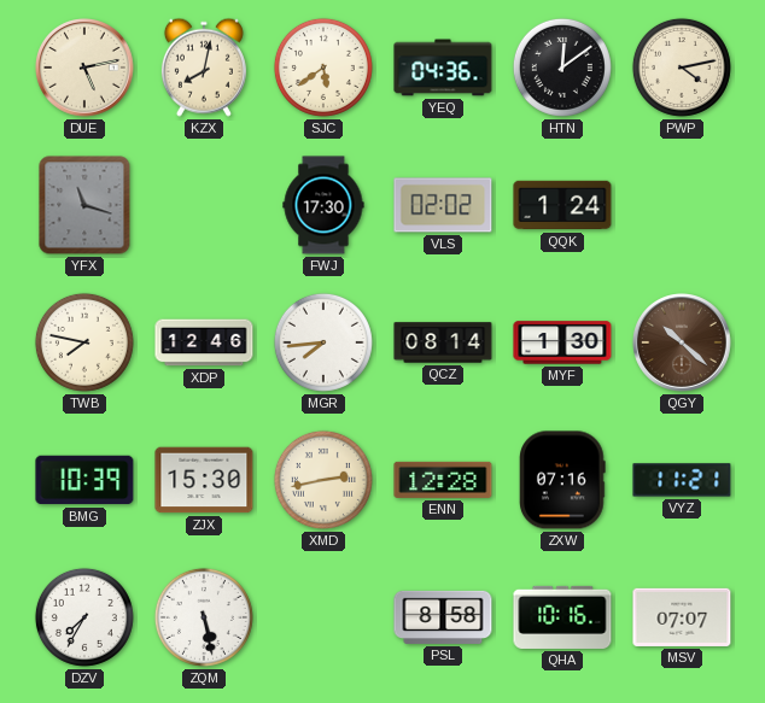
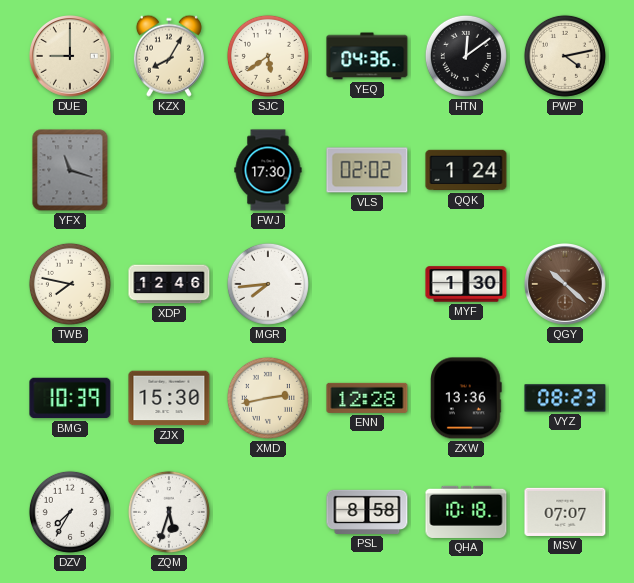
DUE: 5:13 -> 9:00
KZX: 8:02 -> 8:05
QCZ: 08:14 -> none
ZXW: 07:16 -> 13:36
VYZ: 11:21 -> 08:23
ZQM: 5:28 -> 5:33
QHA: 10:16 -> 10:18
